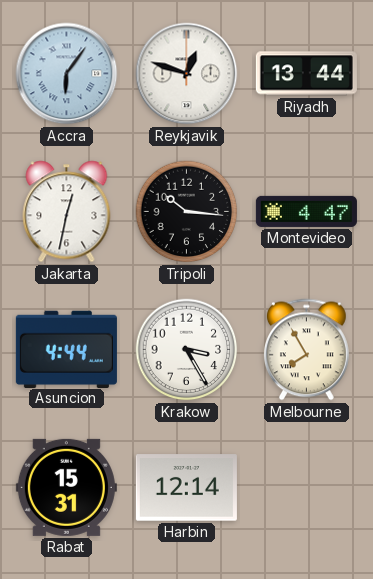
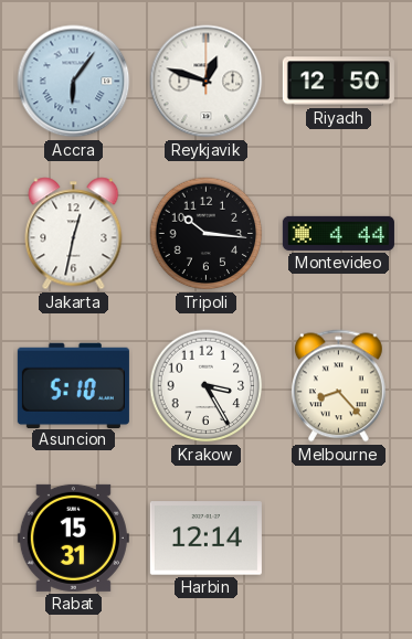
Riyadh: 13:44 -> 12:50
Montevideo: 4:47 -> 4:44
Asuncion: 4:44 -> 5:10
Melbourne: 7:55 -> 8:23
